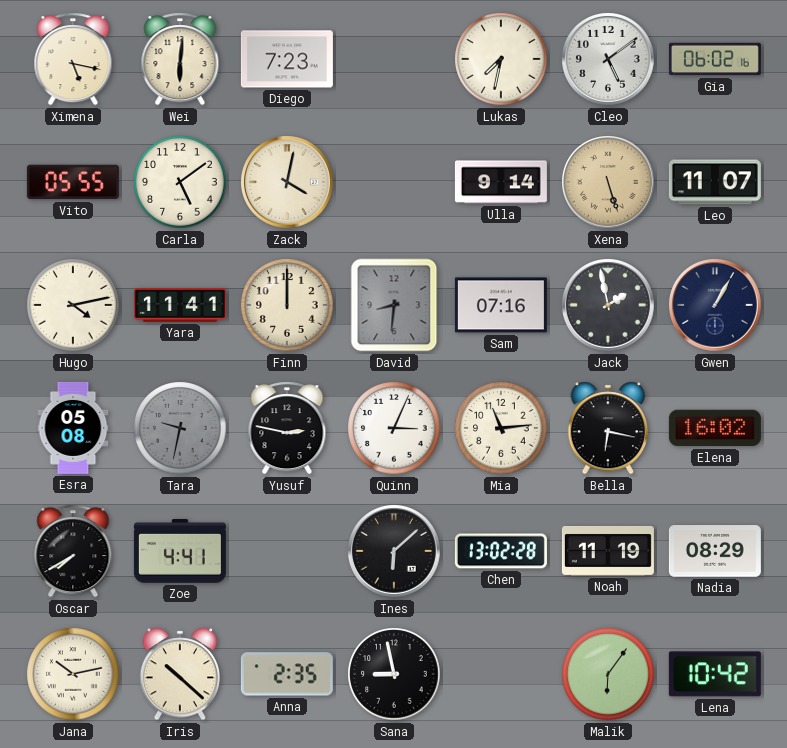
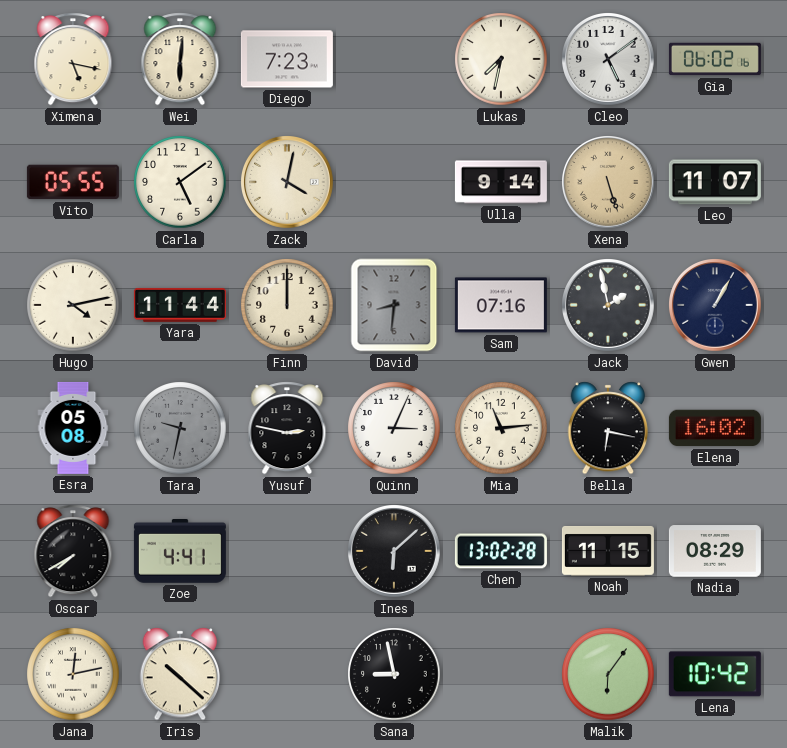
Yara: 11:41 -> 11:44
Noah: 11:19 -> 11:15
Jana: 10:13 -> 12:13
Anna: 2:35 -> none
